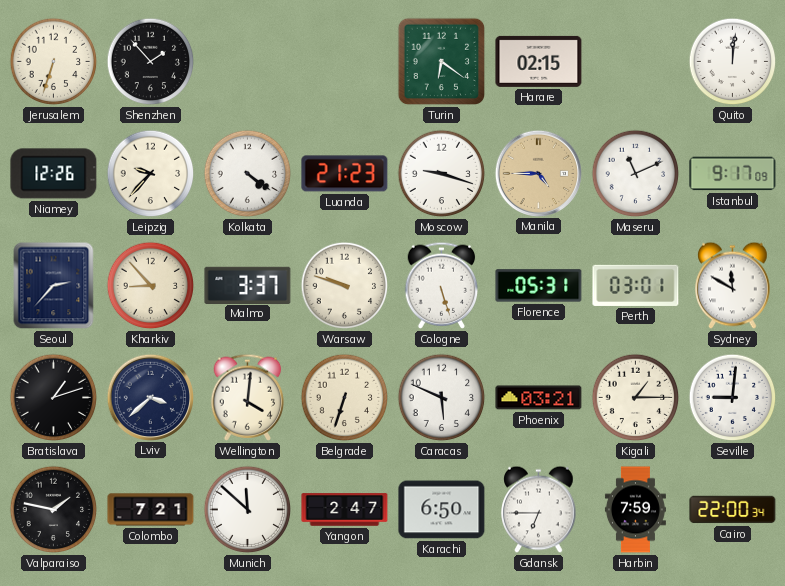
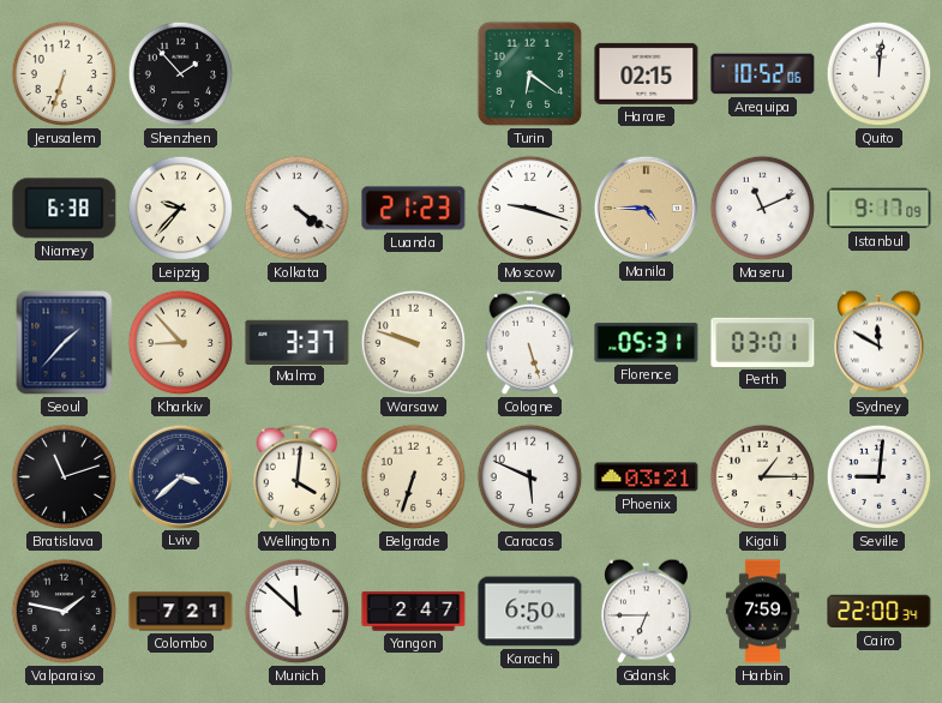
Arequipa: none -> 10:52
Niamey: 12:26 -> 6:38
Seoul: 2:37 -> 1:37
Bratislava: 1:12 -> 11:12
